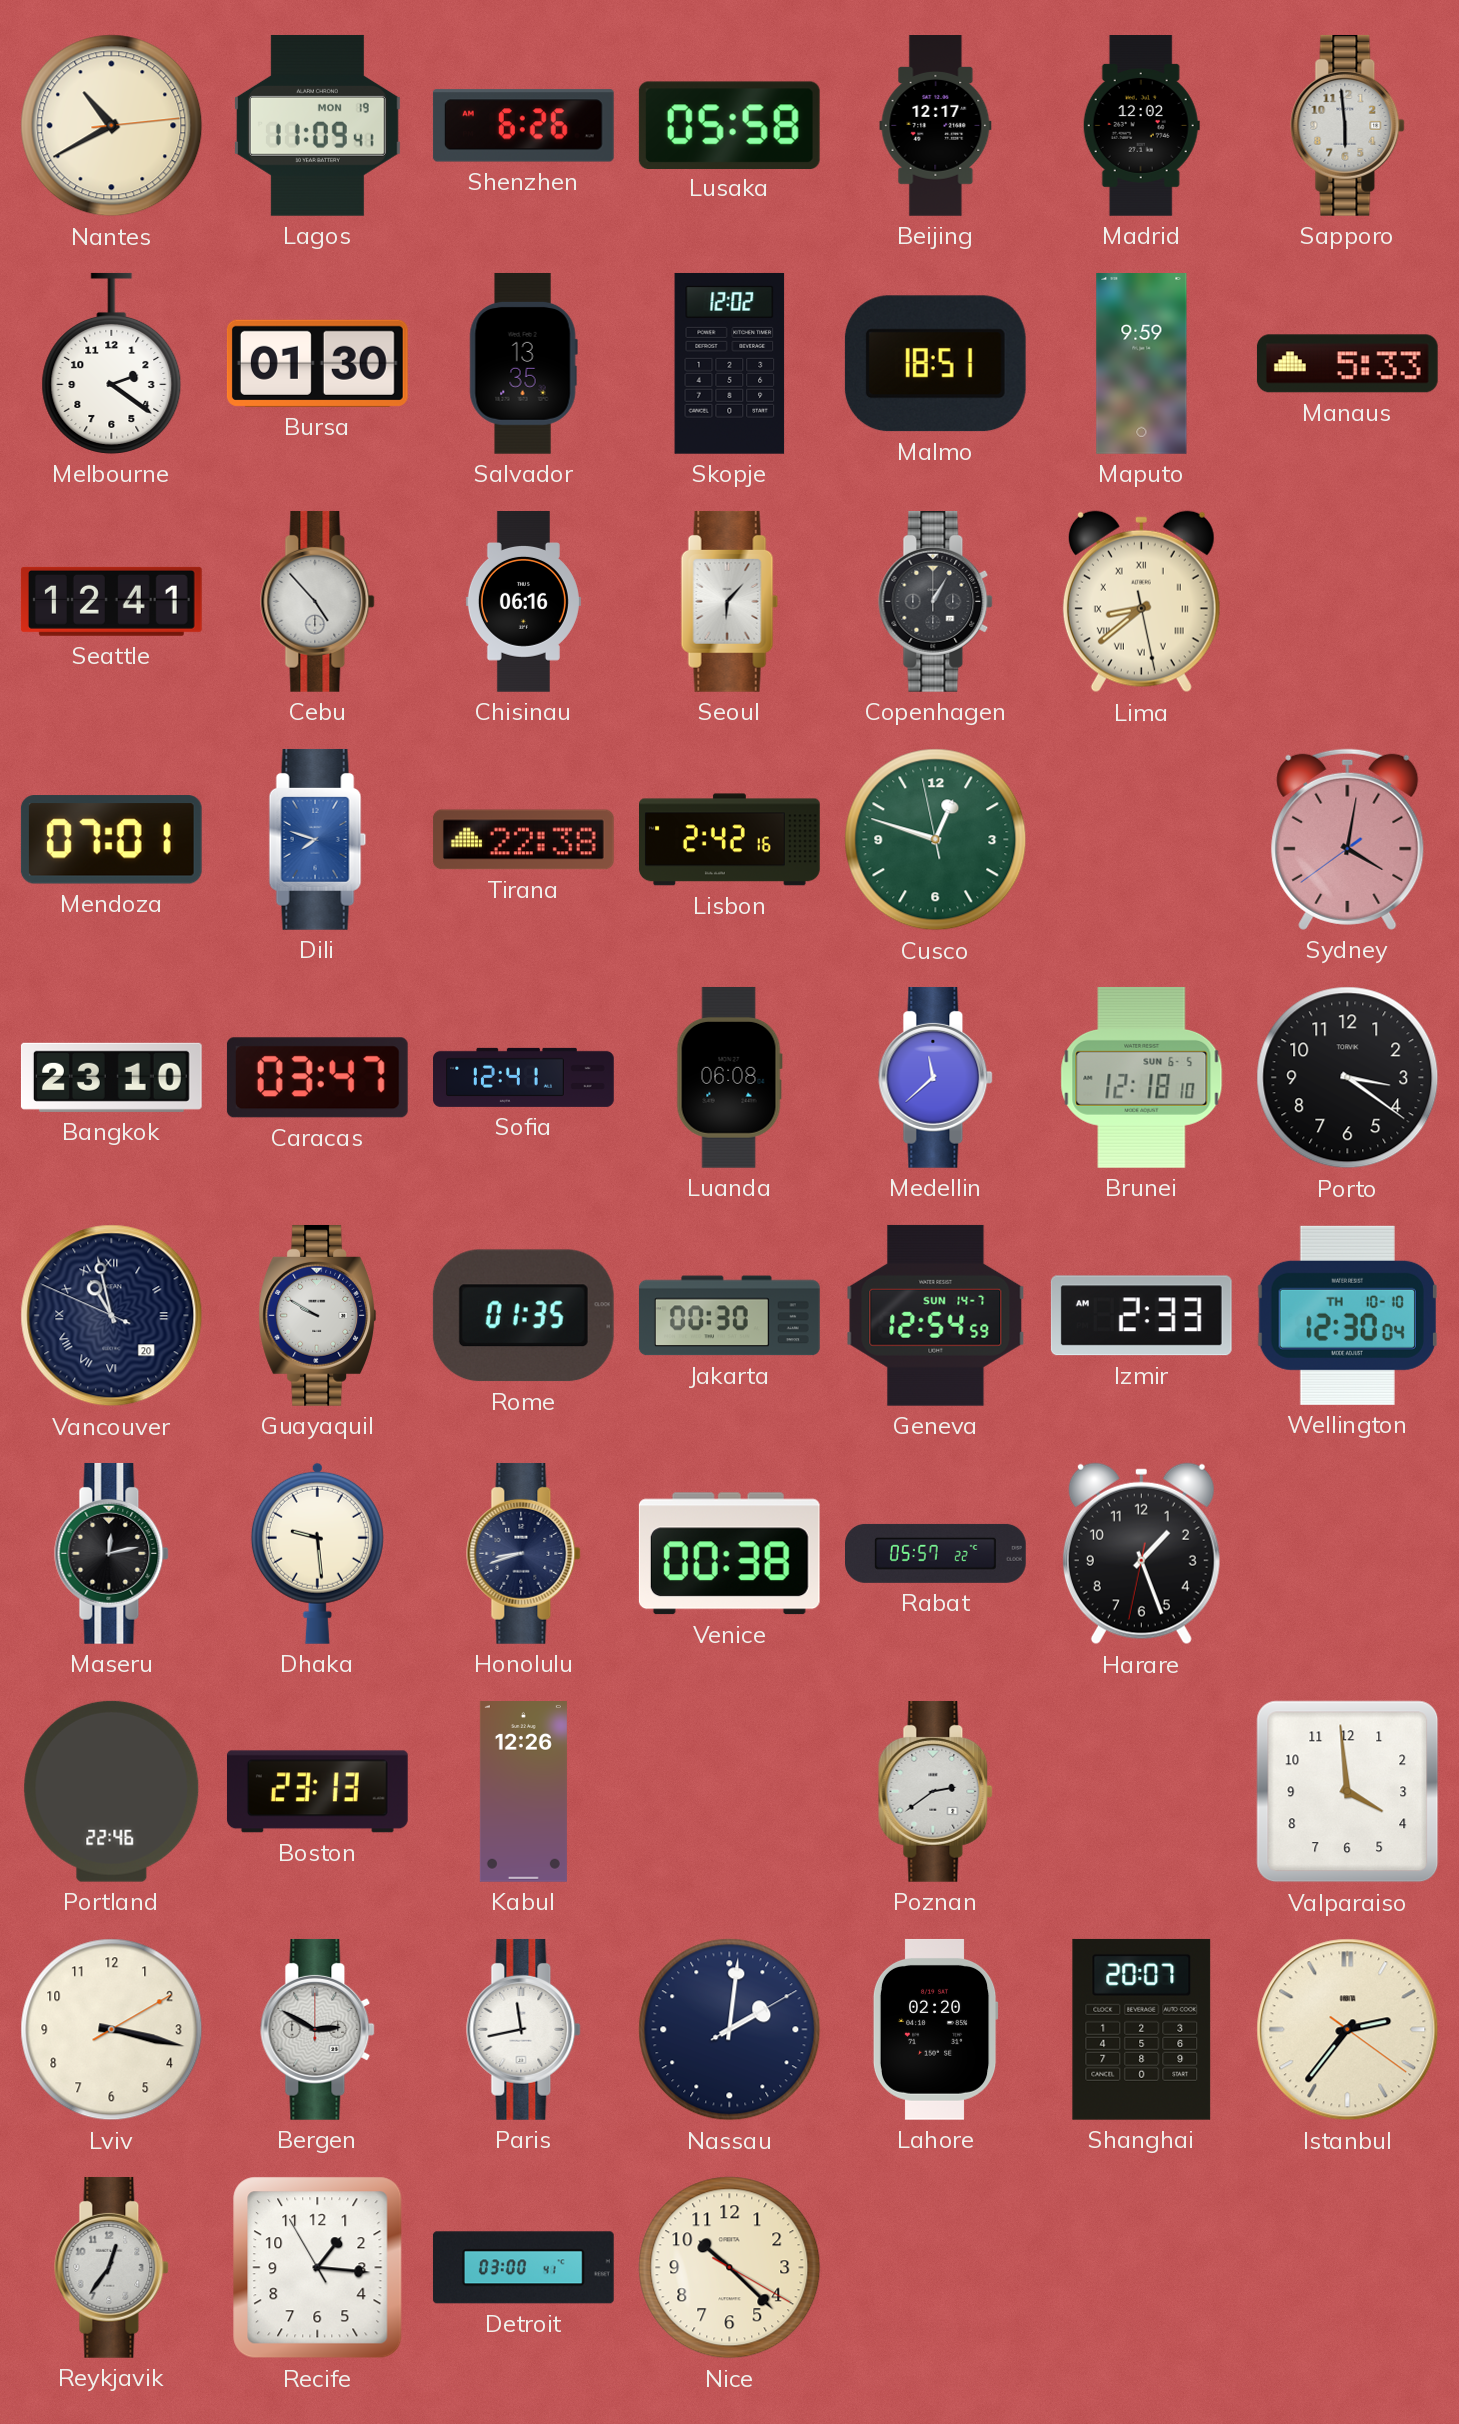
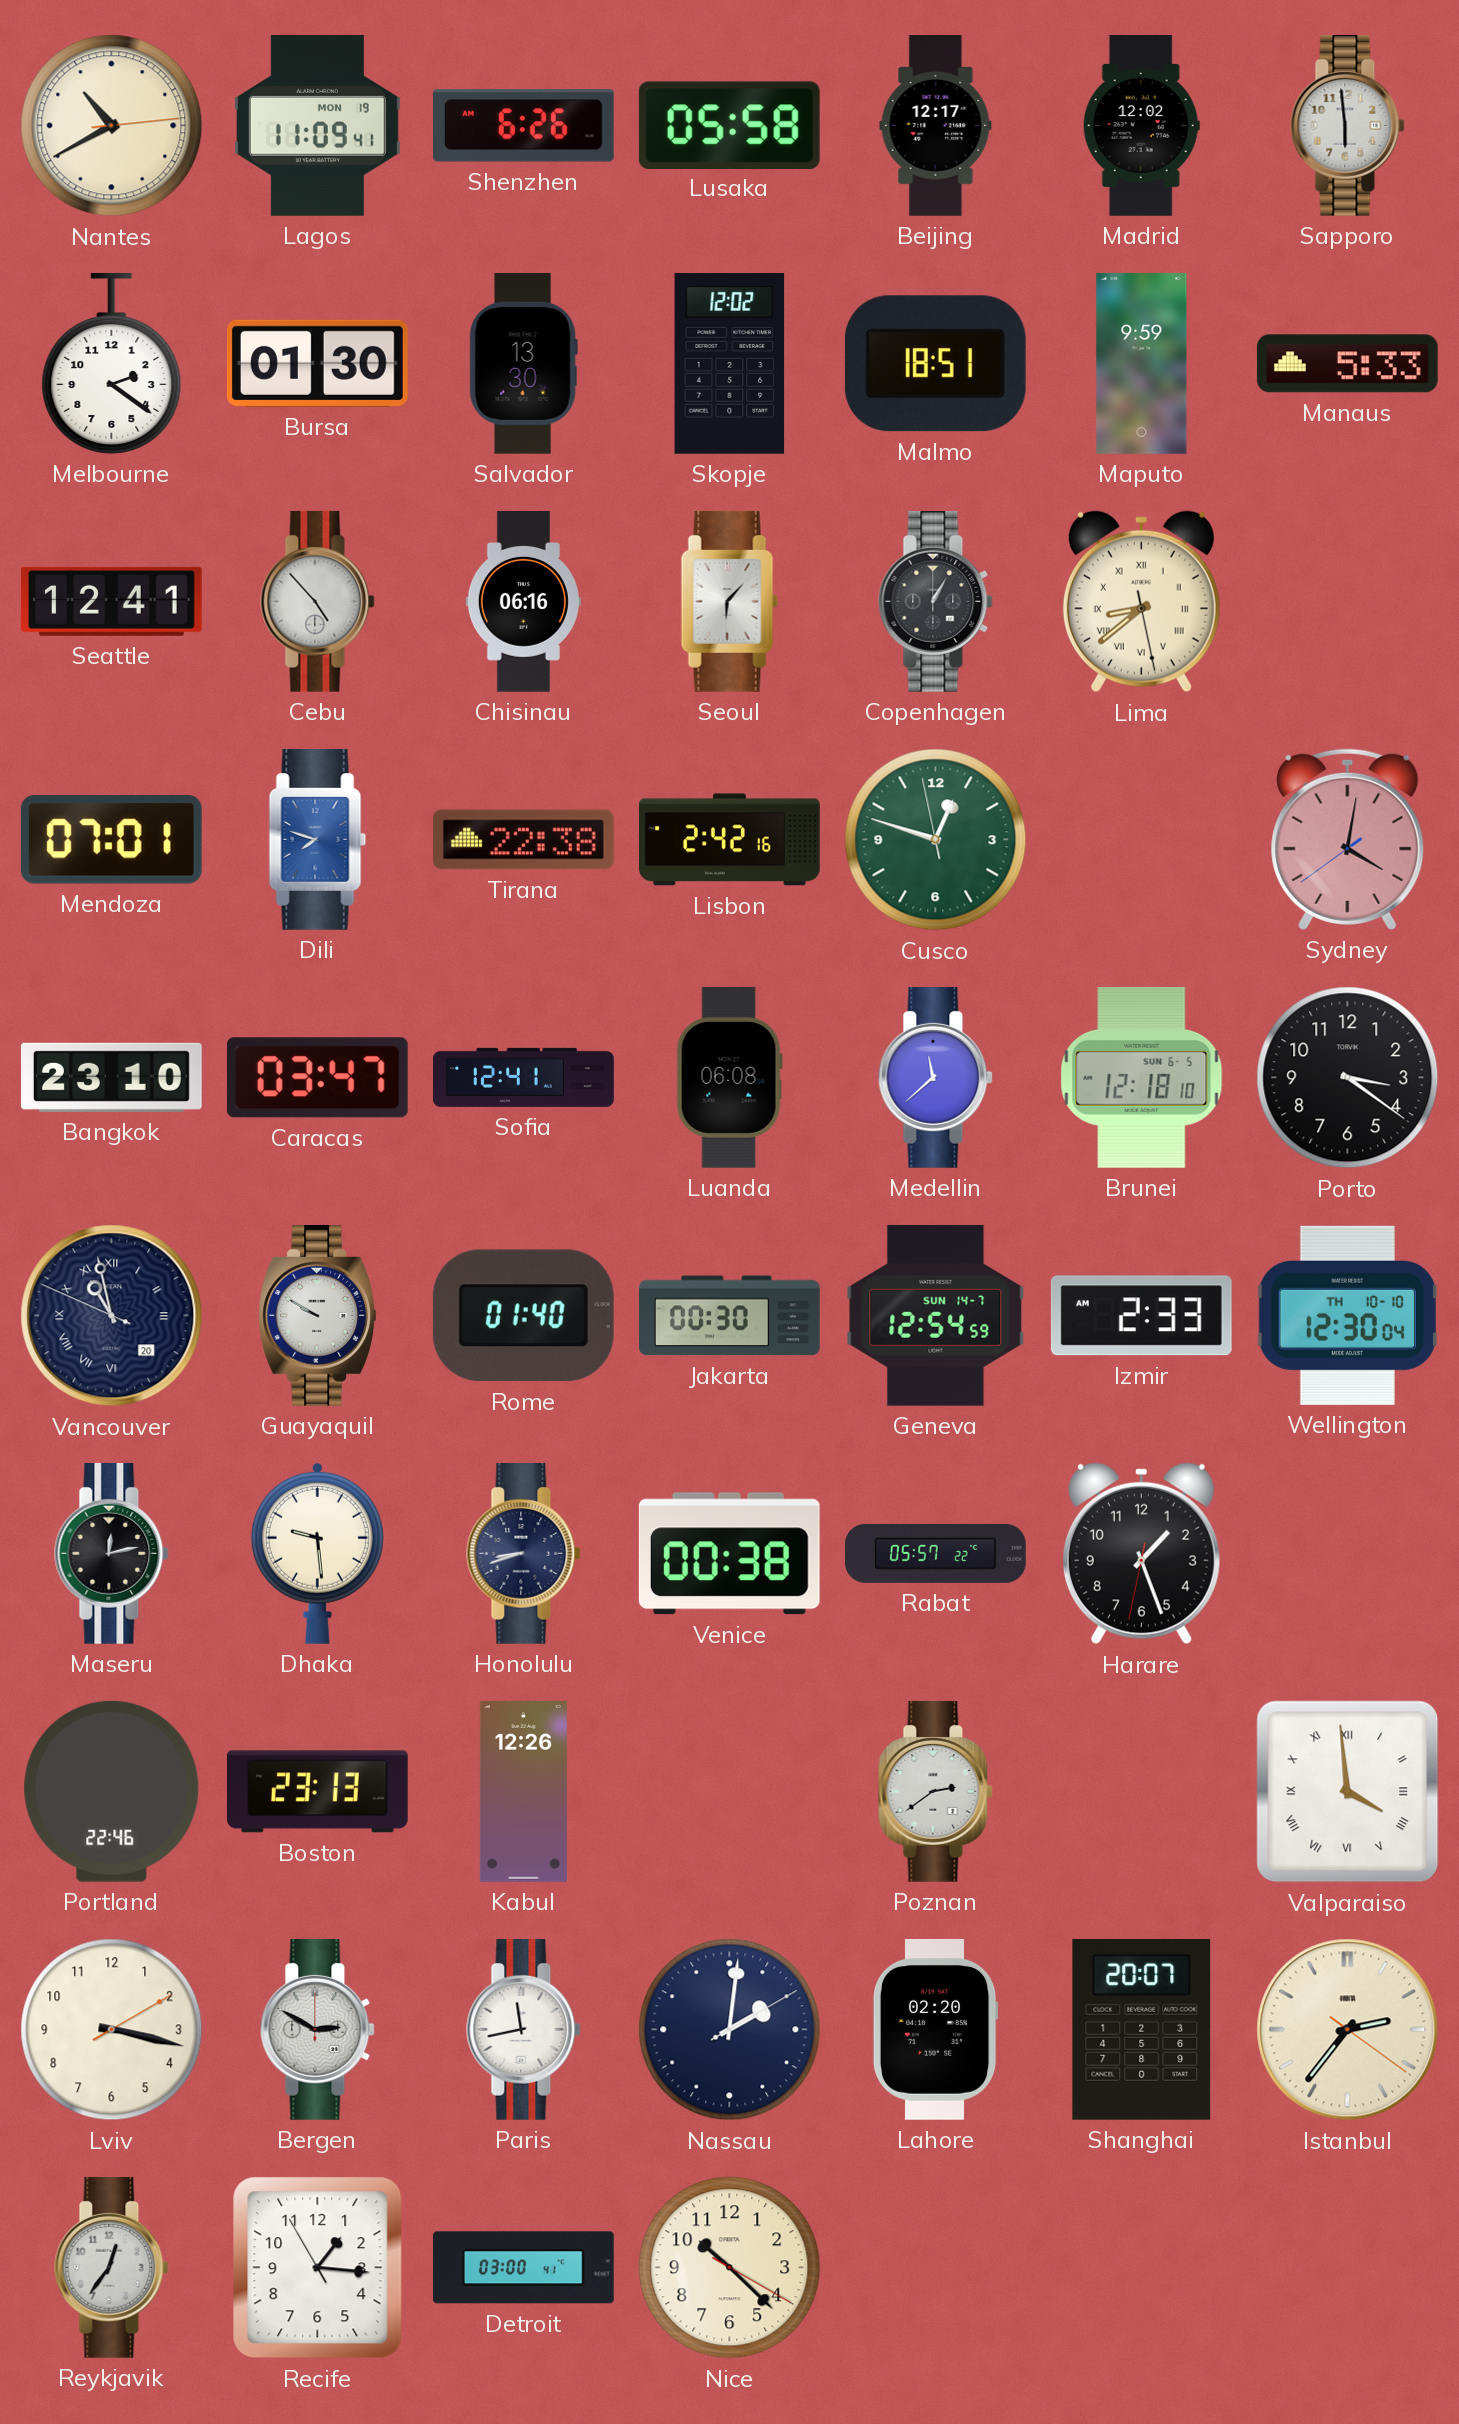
Salvador: 13:35 -> 13:30
Rome: 01:35 -> 01:40
Valparaiso numerals: Arabic -> Roman
